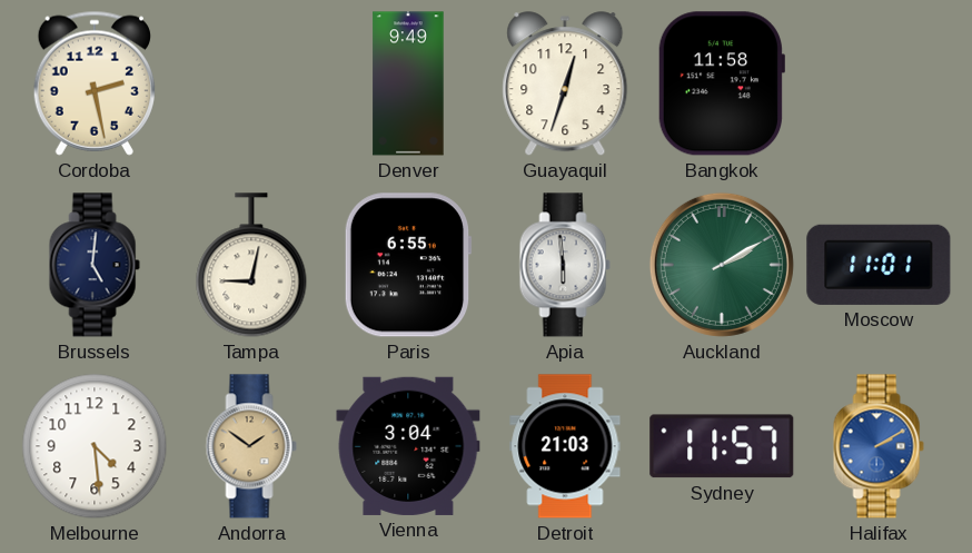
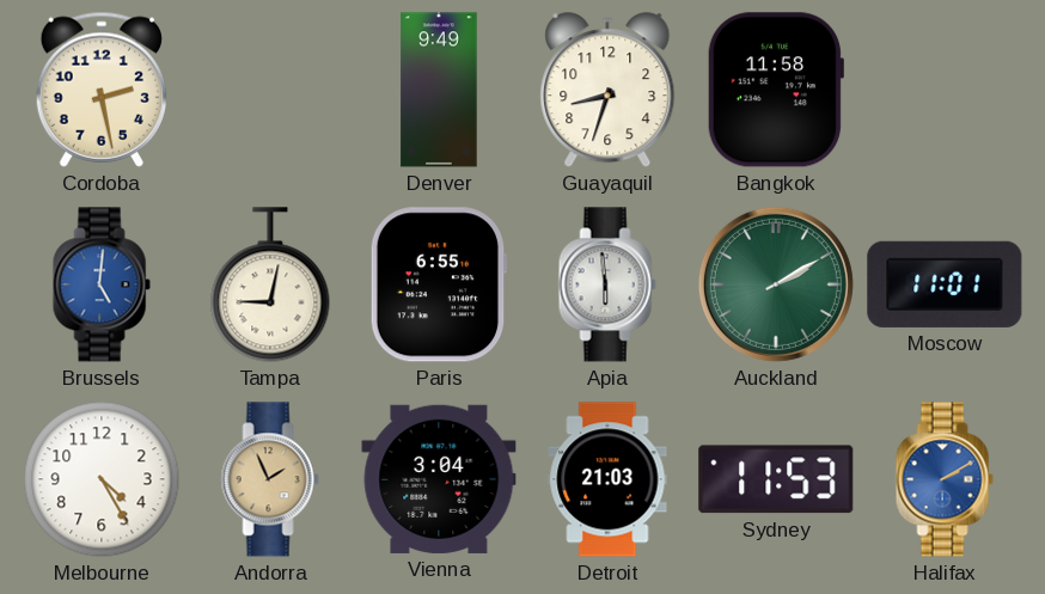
Guayaquil: 12:33 -> 8:33
Brussels dial: navy -> blue
Melbourne: 4:29 -> 4:25
Andorra: 1:51 -> 1:56
Sydney: 11:57 -> 11:53
